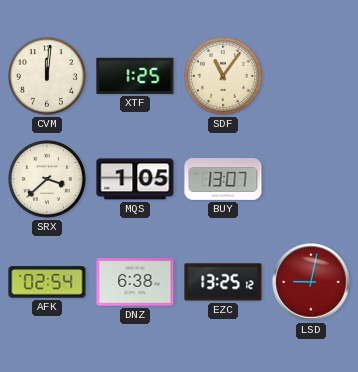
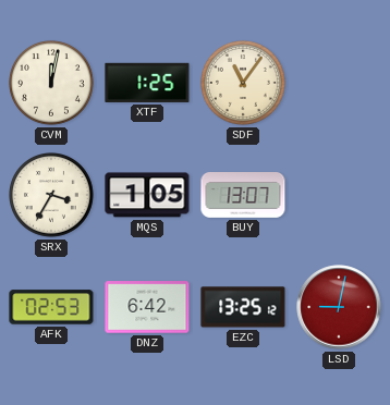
CVM: 12:01 -> 12:02
SRX: 3:38 -> 3:35
AFK: 02:54 -> 02:53
DNZ: 6:38 -> 6:42
